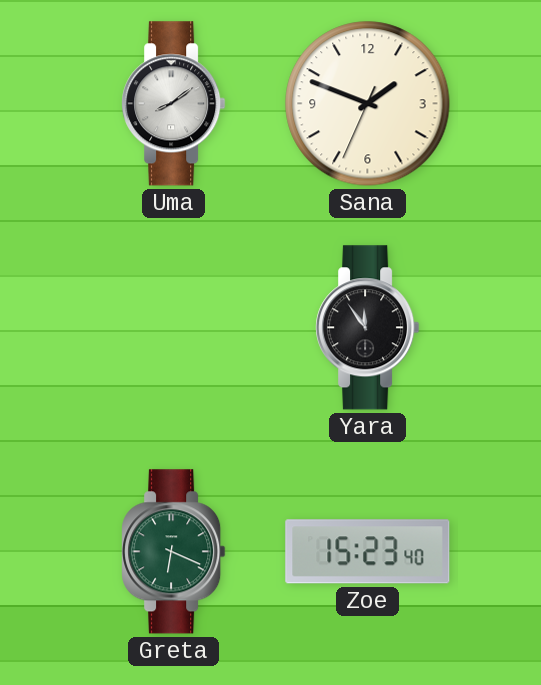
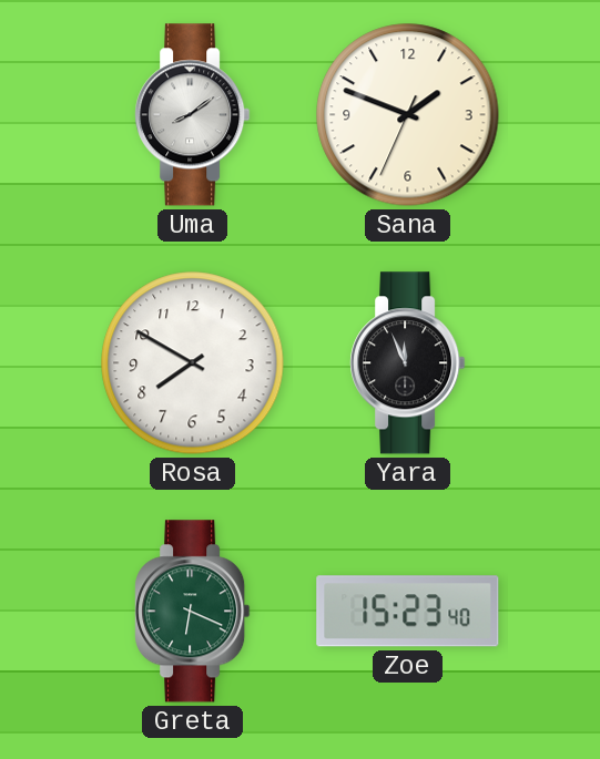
Rosa: none -> 7:50
Yara: 11:54 -> 11:56
